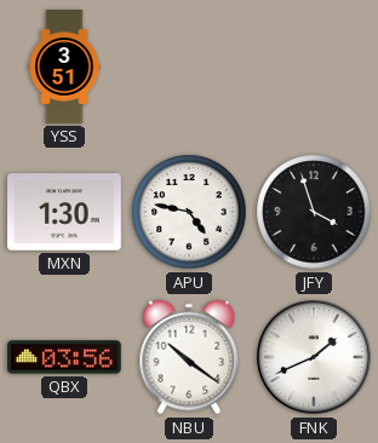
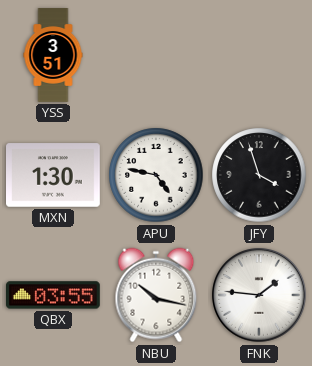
QBX: 03:56 -> 03:55
NBU: 10:21 -> 10:17
FNK: 1:41 -> 1:46
